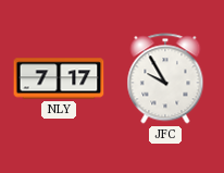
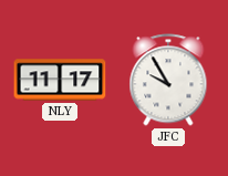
NLY: 7:17 -> 11:17
